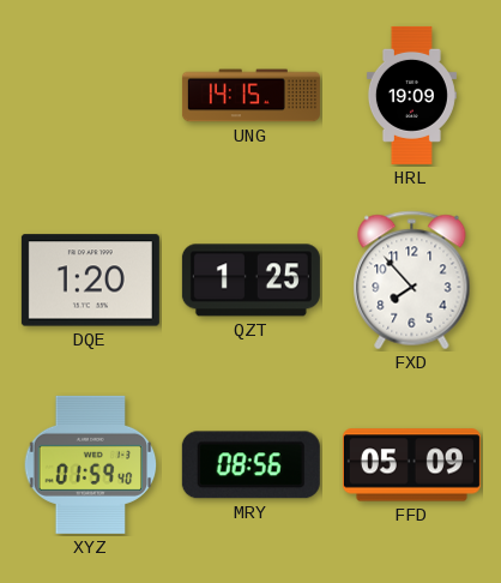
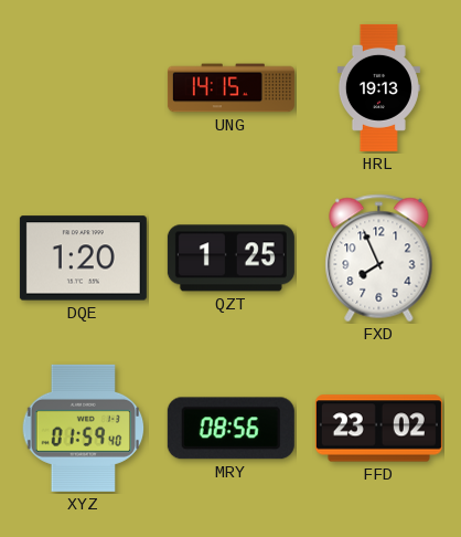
HRL: 19:09 -> 19:13
FXD: 7:53 -> 7:56
FFD: 05:09 -> 23:02
